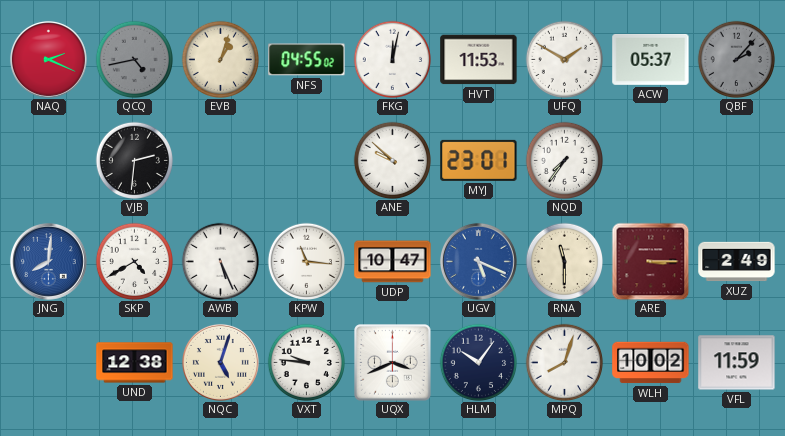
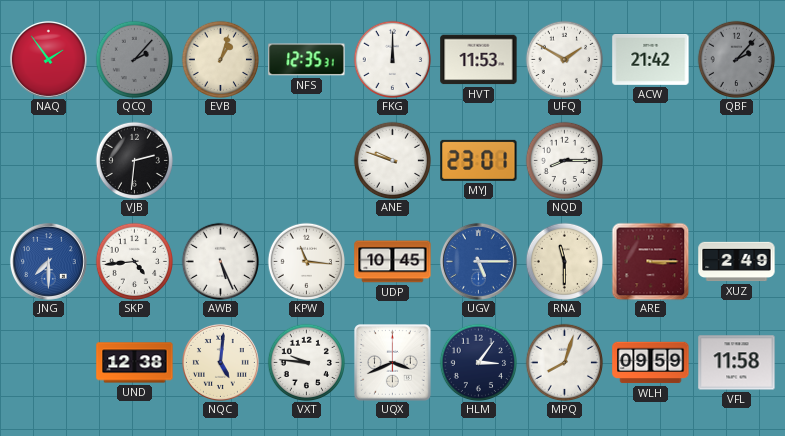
NAQ: 2:19 -> 1:54
QCQ: 4:43 -> 2:07
NFS: 04:55 -> 12:35
FKG: 12:02 -> 12:00
ACW: 05:37 -> 21:42
ANE: 9:52 -> 9:48
NQD: 7:36 -> 8:15
JNG: 8:01 -> 7:30
SKP: 4:40 -> 4:44
UDP: 10:47 -> 10:45
UGV: 5:19 -> 5:15
NQC: 5:03 -> 5:01
HLM: 10:06 -> 3:06
WLH: 10:02 -> 09:59
VFL: 11:59 -> 11:58
